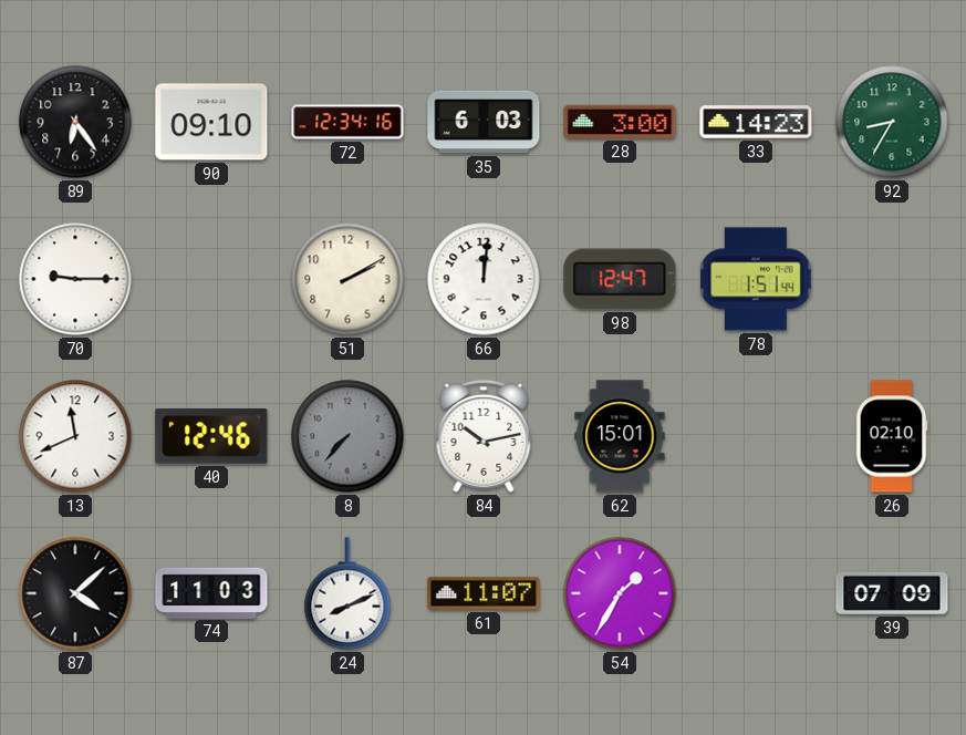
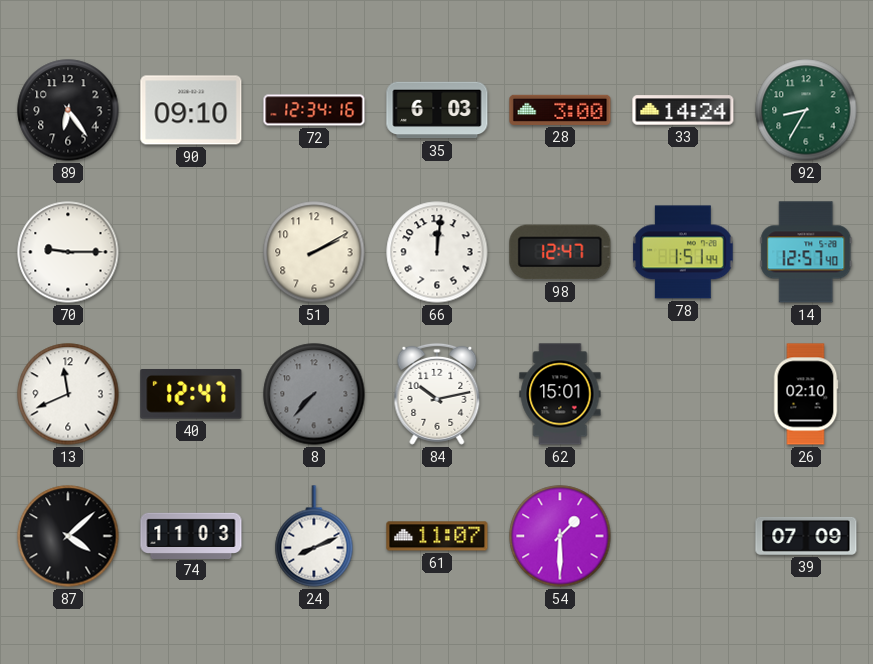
33: 14:23 -> 14:24
14: none -> 12:57
40: 12:46 -> 12:47
54: 1:35 -> 1:30
